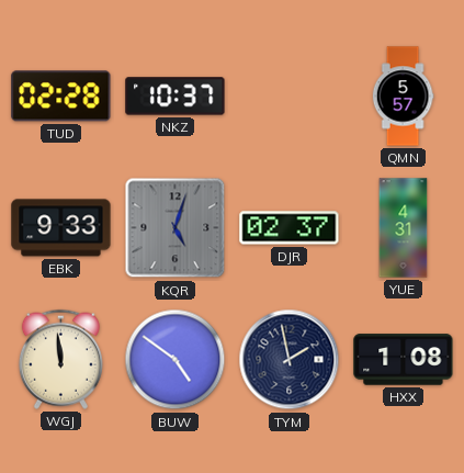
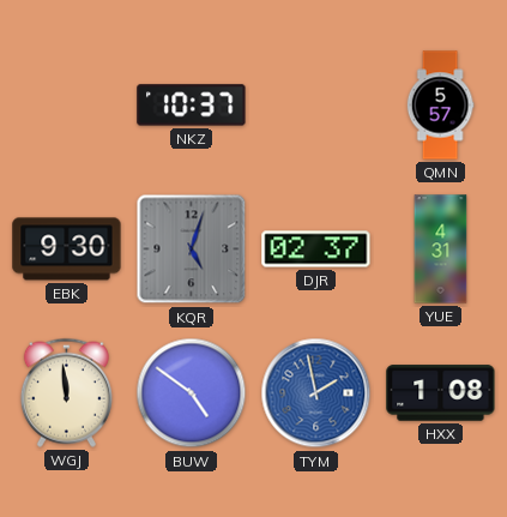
TUD: 02:28 -> none
EBK: 9:33 -> 9:30
TYM dial: navy -> blue
